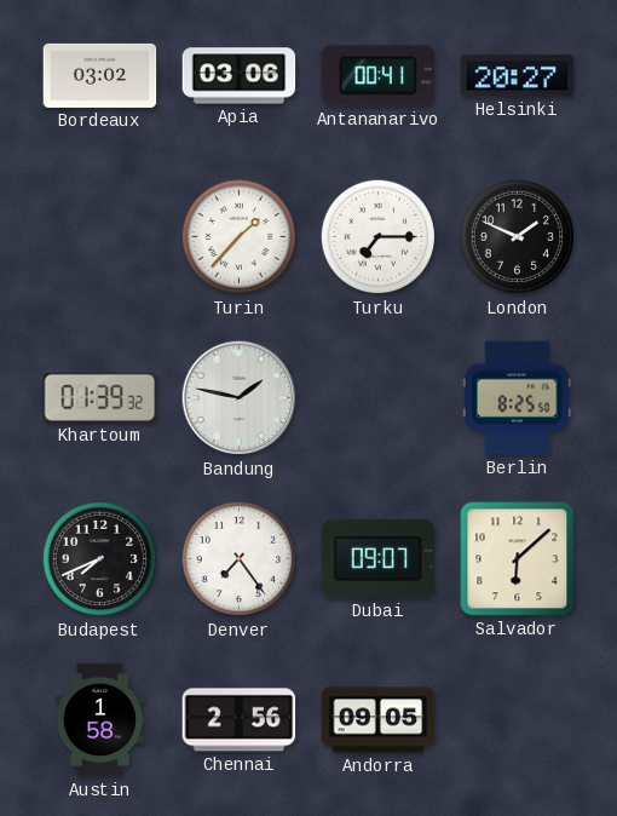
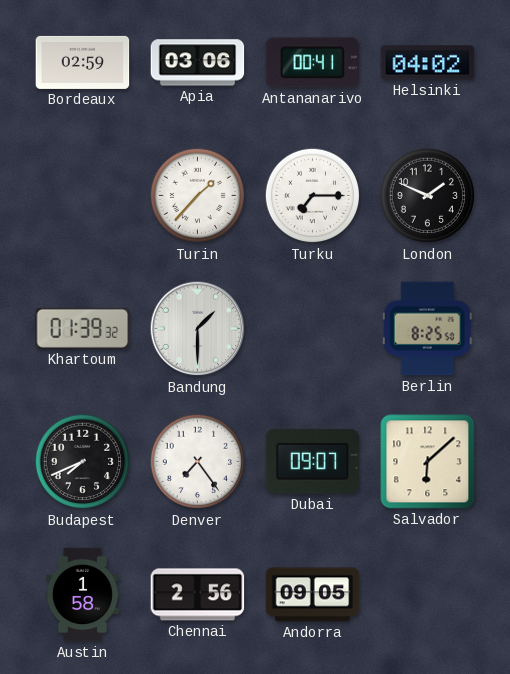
Bordeaux: 03:02 -> 02:59
Helsinki: 20:27 -> 04:02
Bandung: 1:47 -> 1:30
